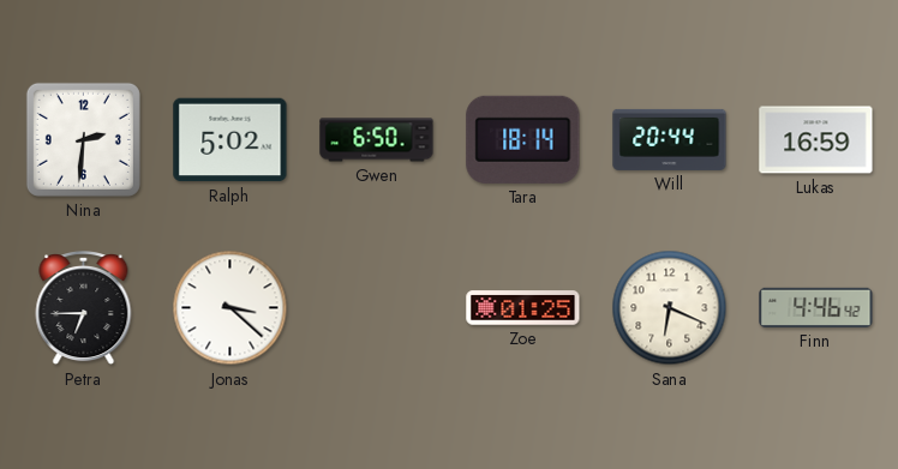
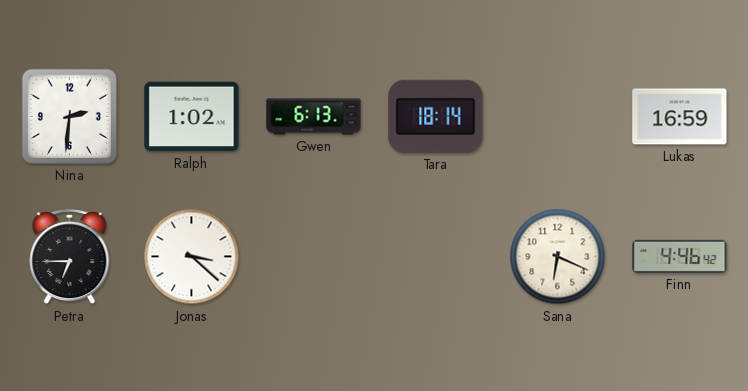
Ralph: 5:02 -> 1:02
Gwen: 6:50 -> 6:13
Will: 20:44 -> none
Zoe: 01:25 -> none
